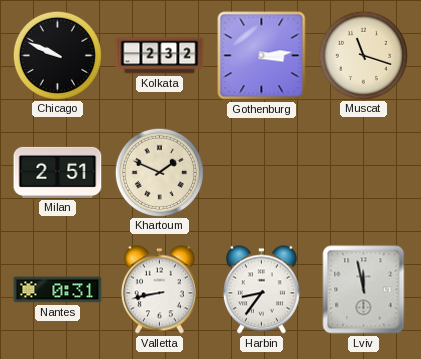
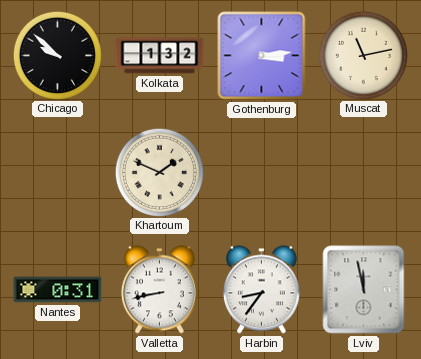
Chicago: 9:49 -> 9:52
Kolkata: 2:32 -> 1:32
Muscat: 11:18 -> 11:13
Milan: 2:51 -> none
